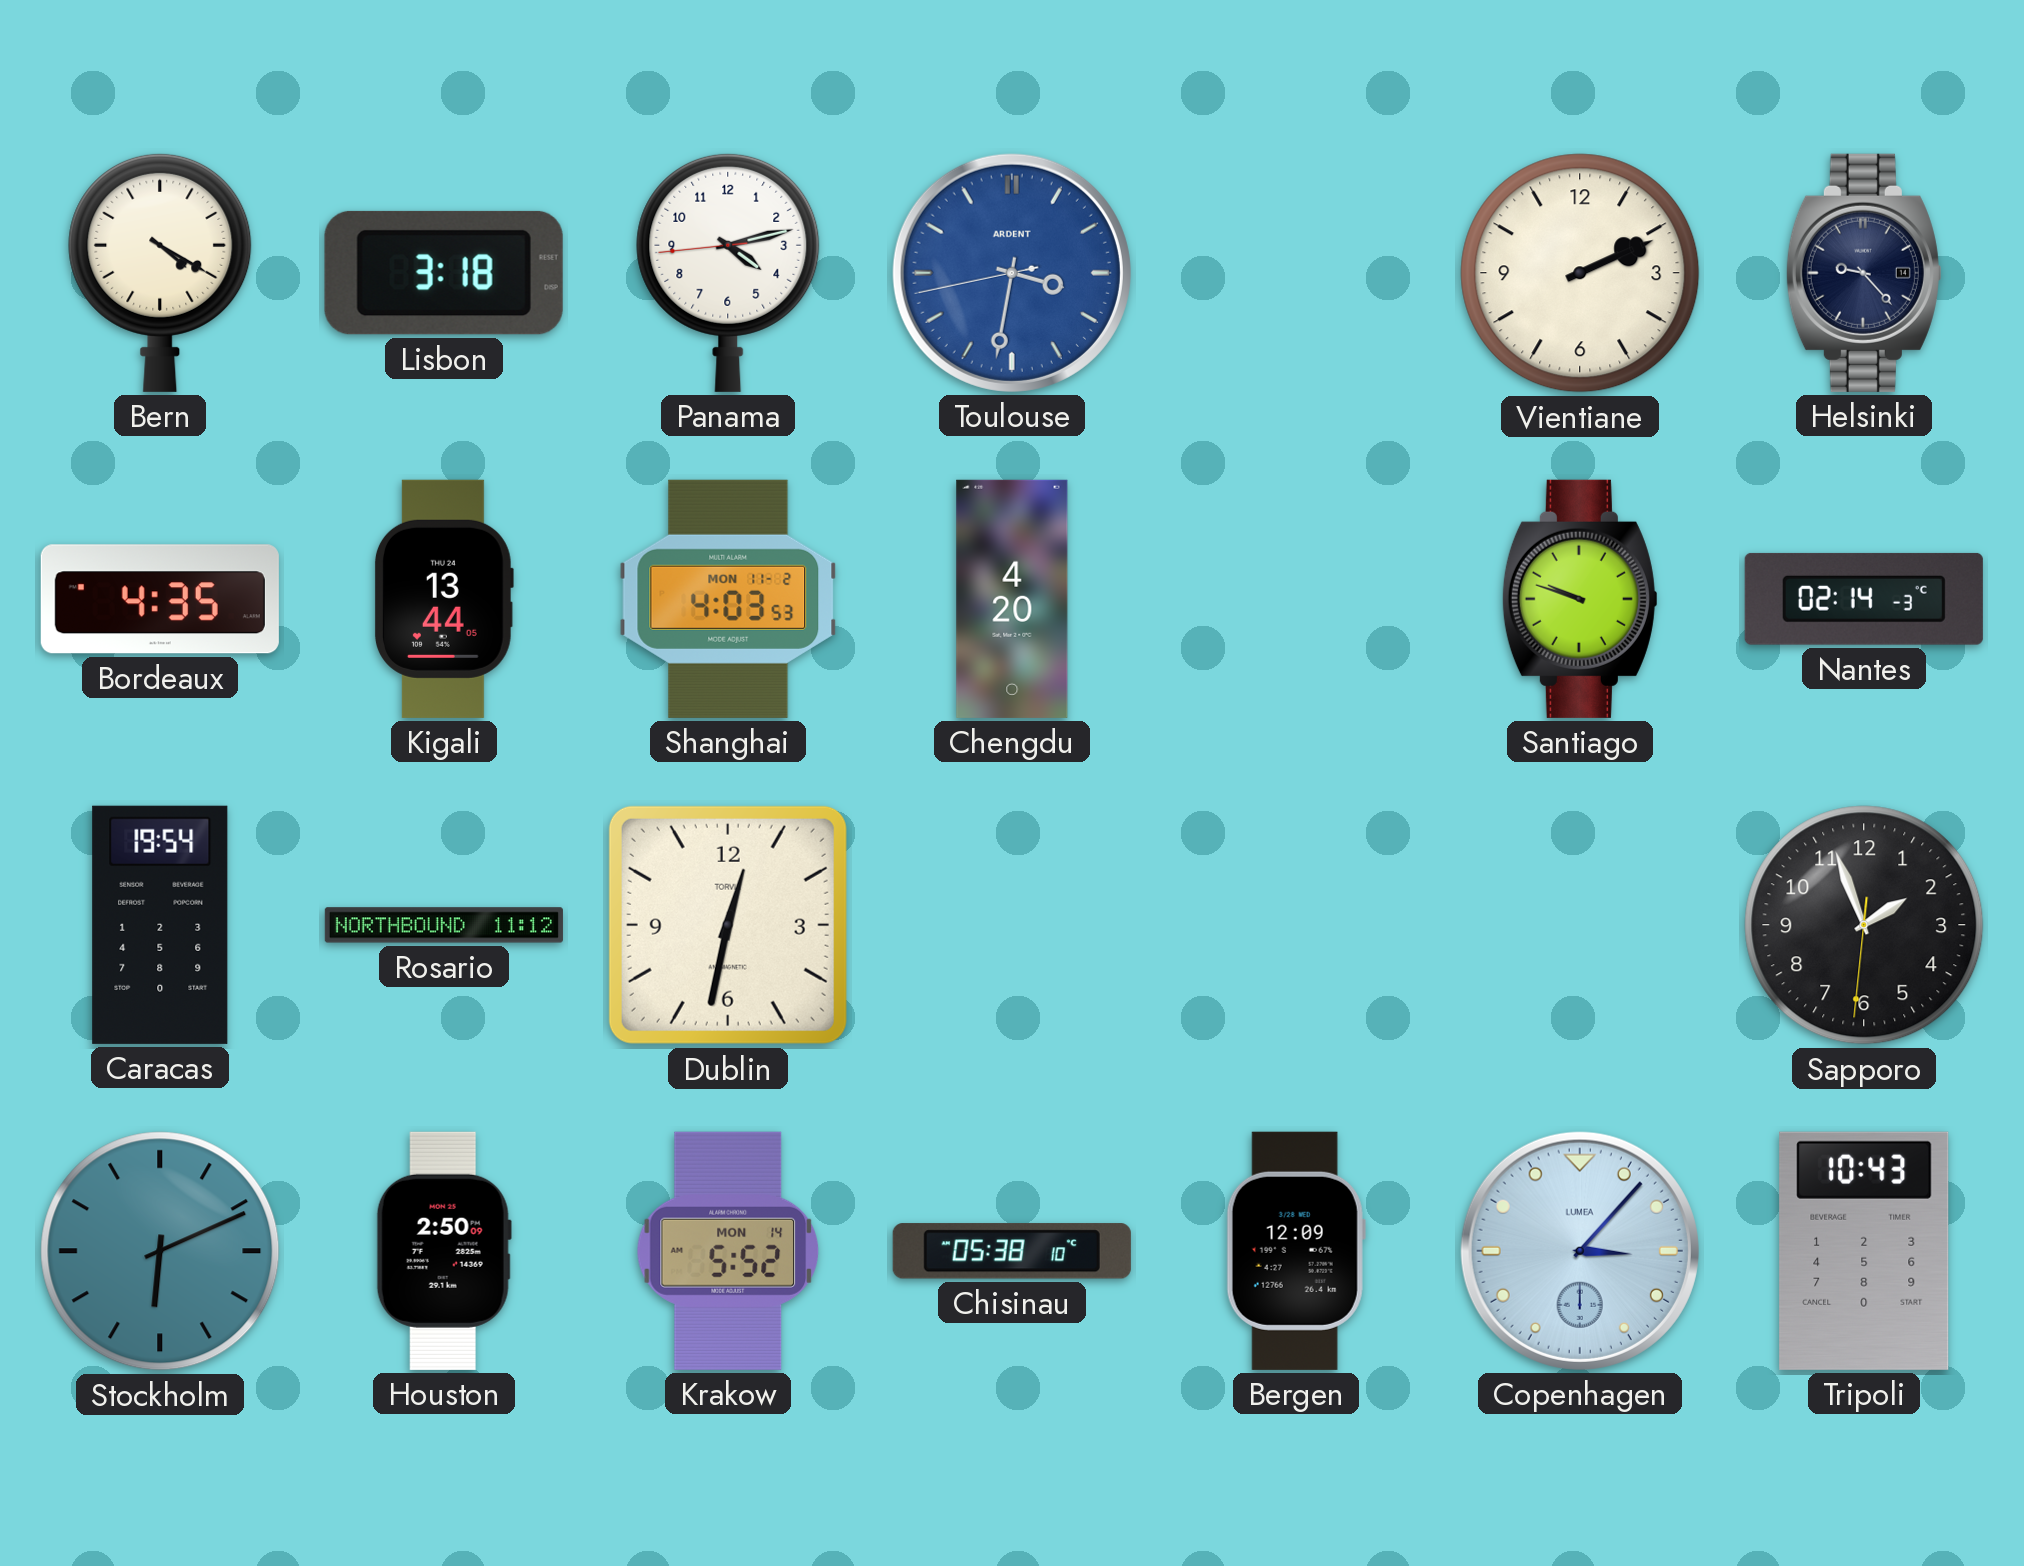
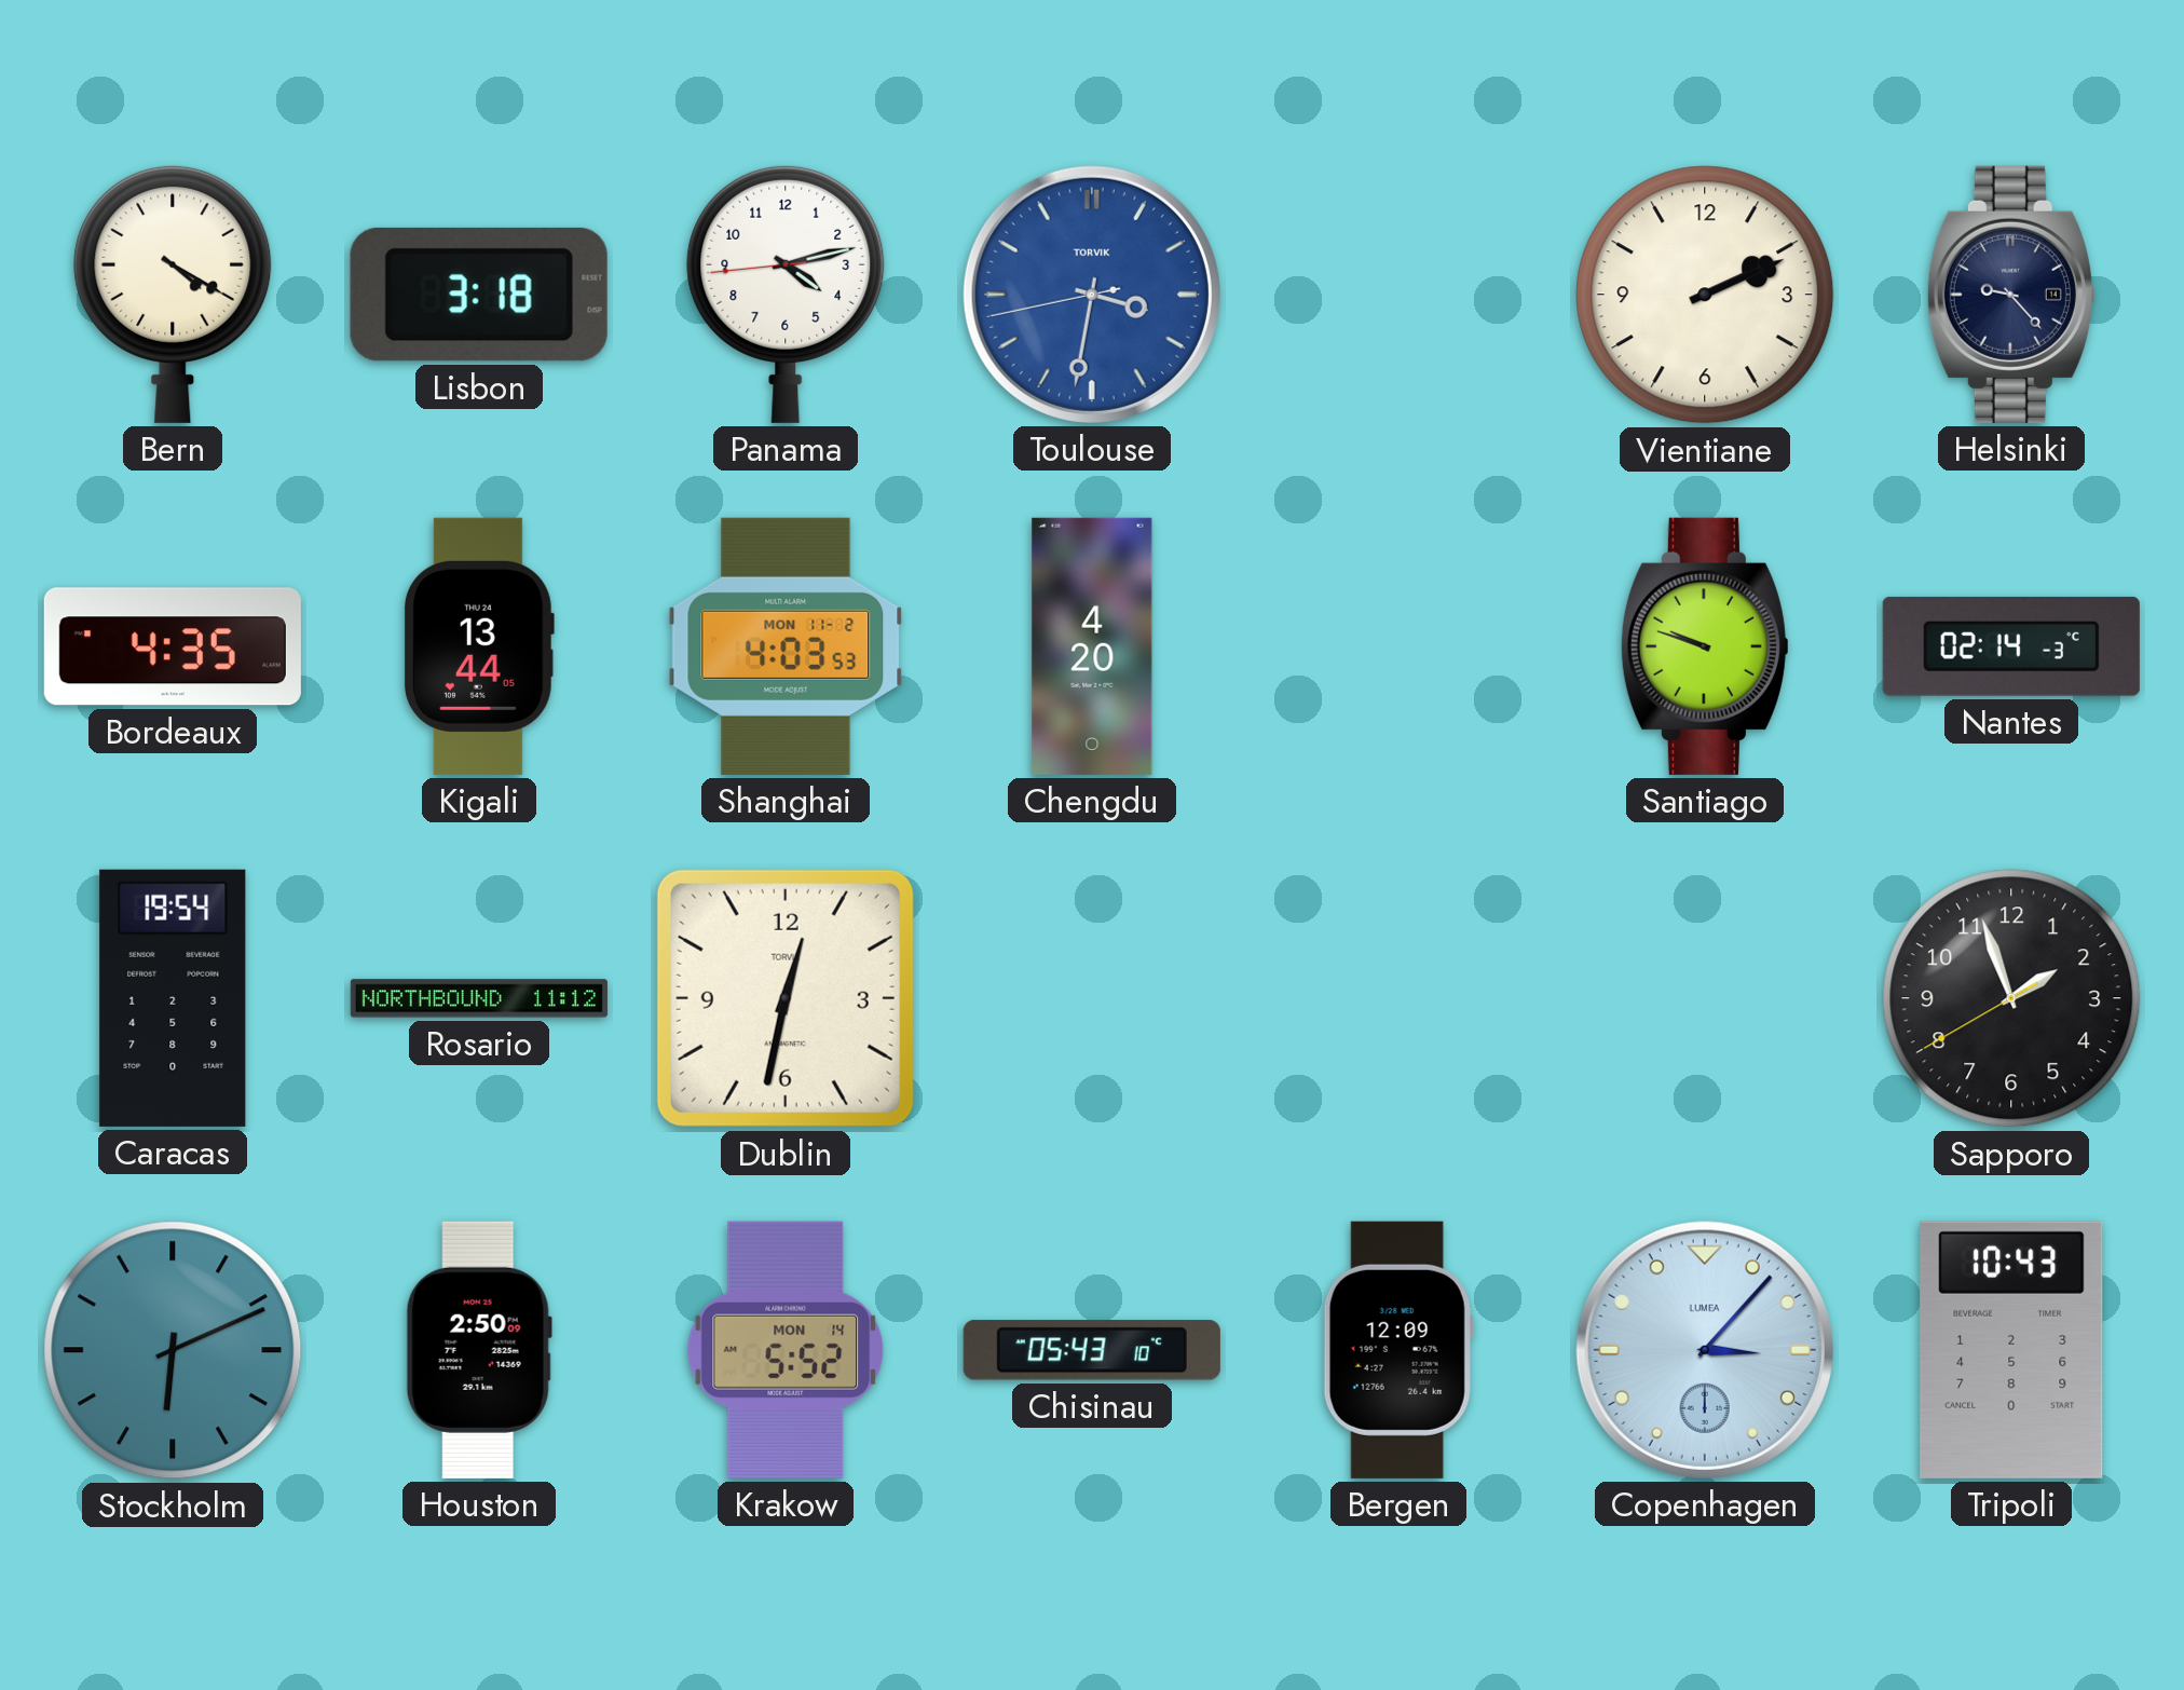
Toulouse brand: ARDENT -> TORVIK
Sapporo: 1:56:31 -> 1:56:40
Chisinau: 05:38 -> 05:43
